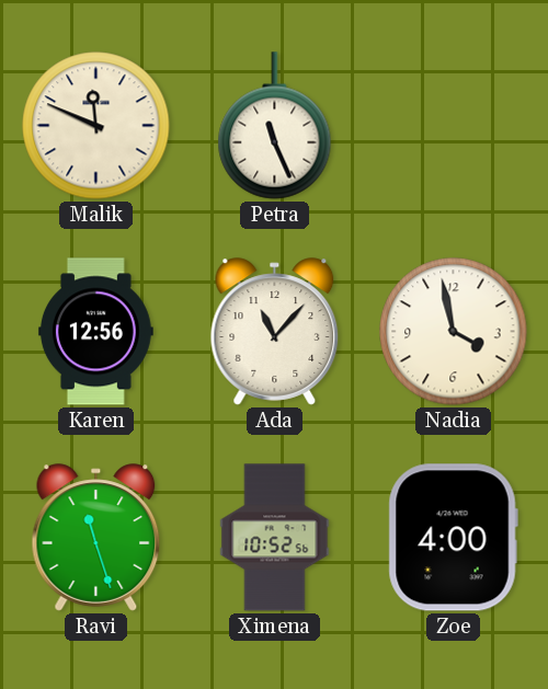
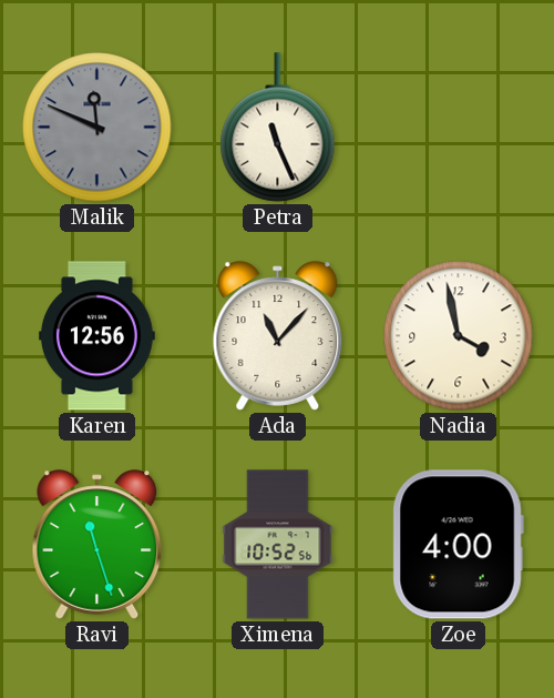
Malik dial: cream -> grey
